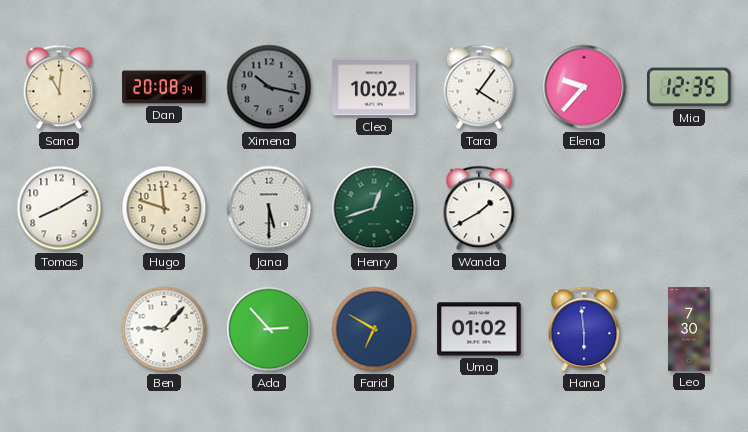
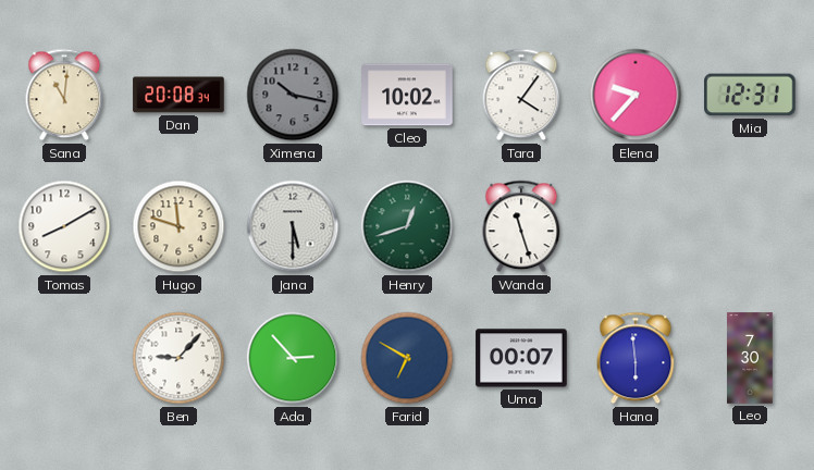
Mia: 12:35 -> 12:31
Wanda: 1:40 -> 11:27
Uma: 01:02 -> 00:07
